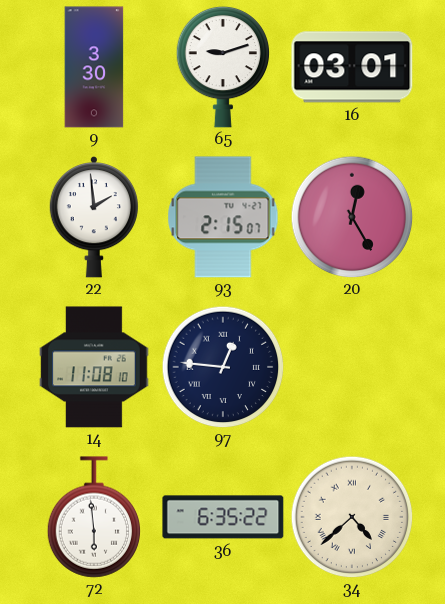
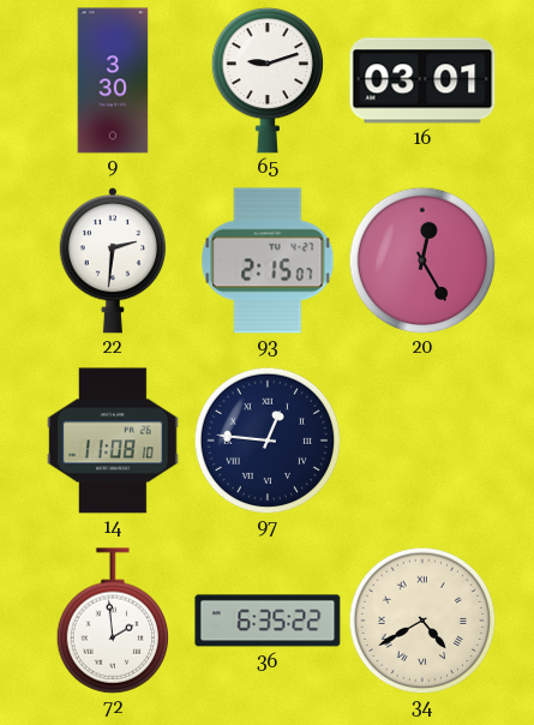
22: 1:59 -> 2:31
72: 5:59 -> 1:59
34: 4:38 -> 4:40
